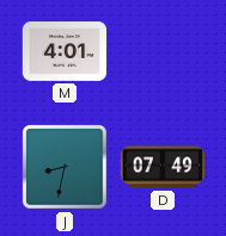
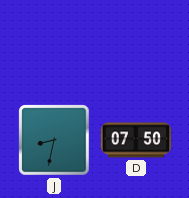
M: 4:01 -> none
D: 07:49 -> 07:50
